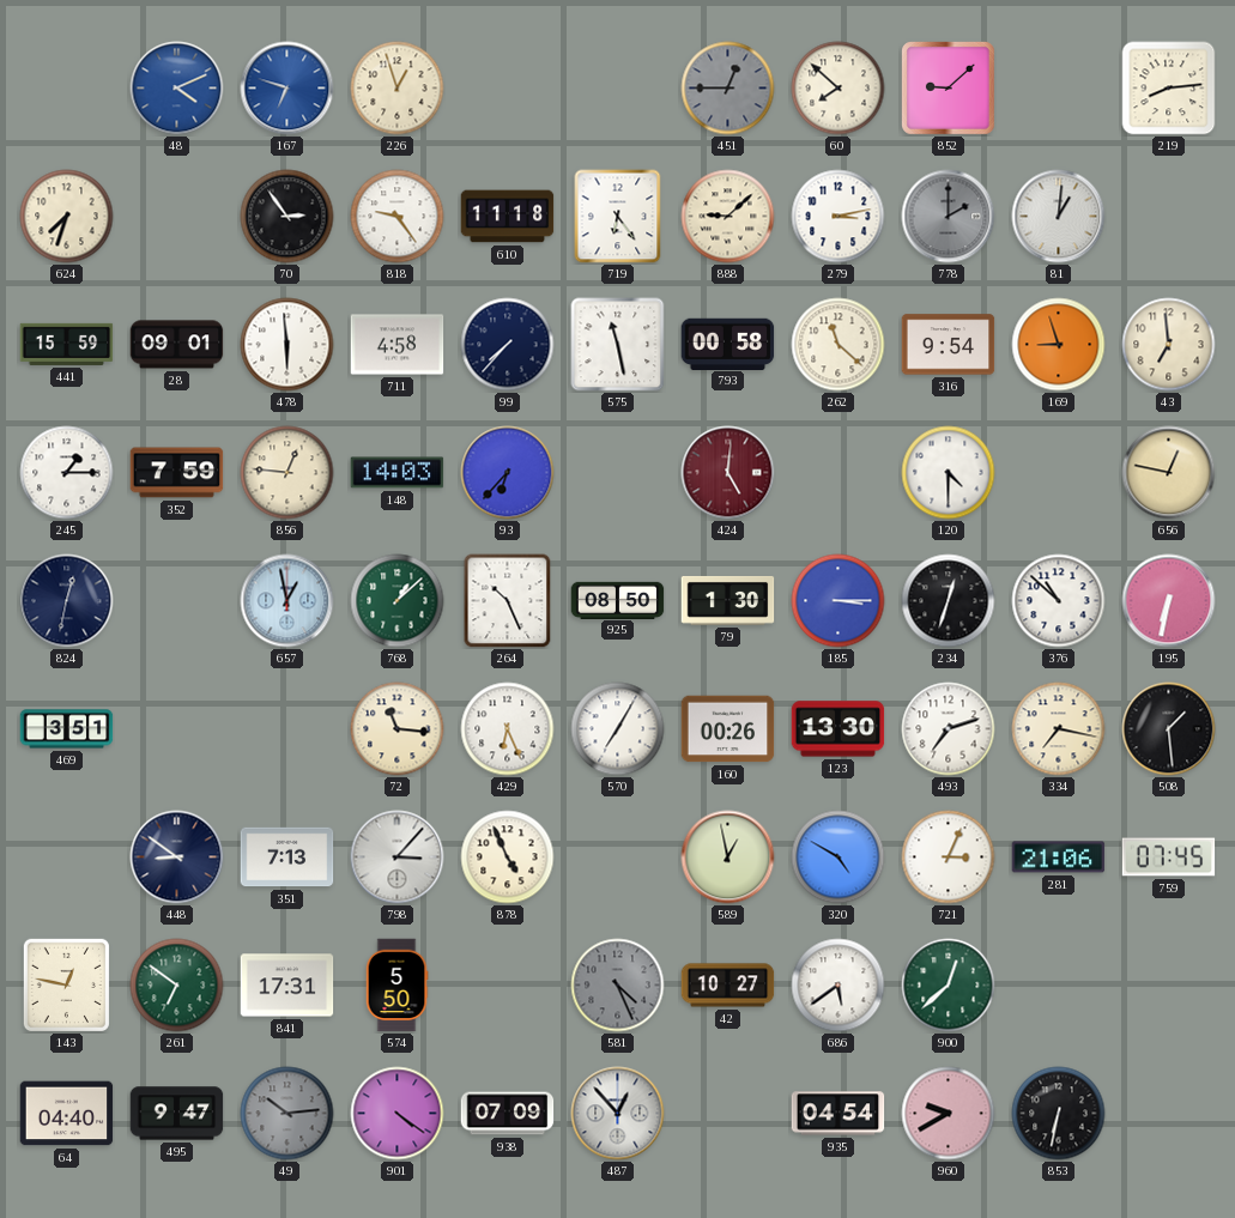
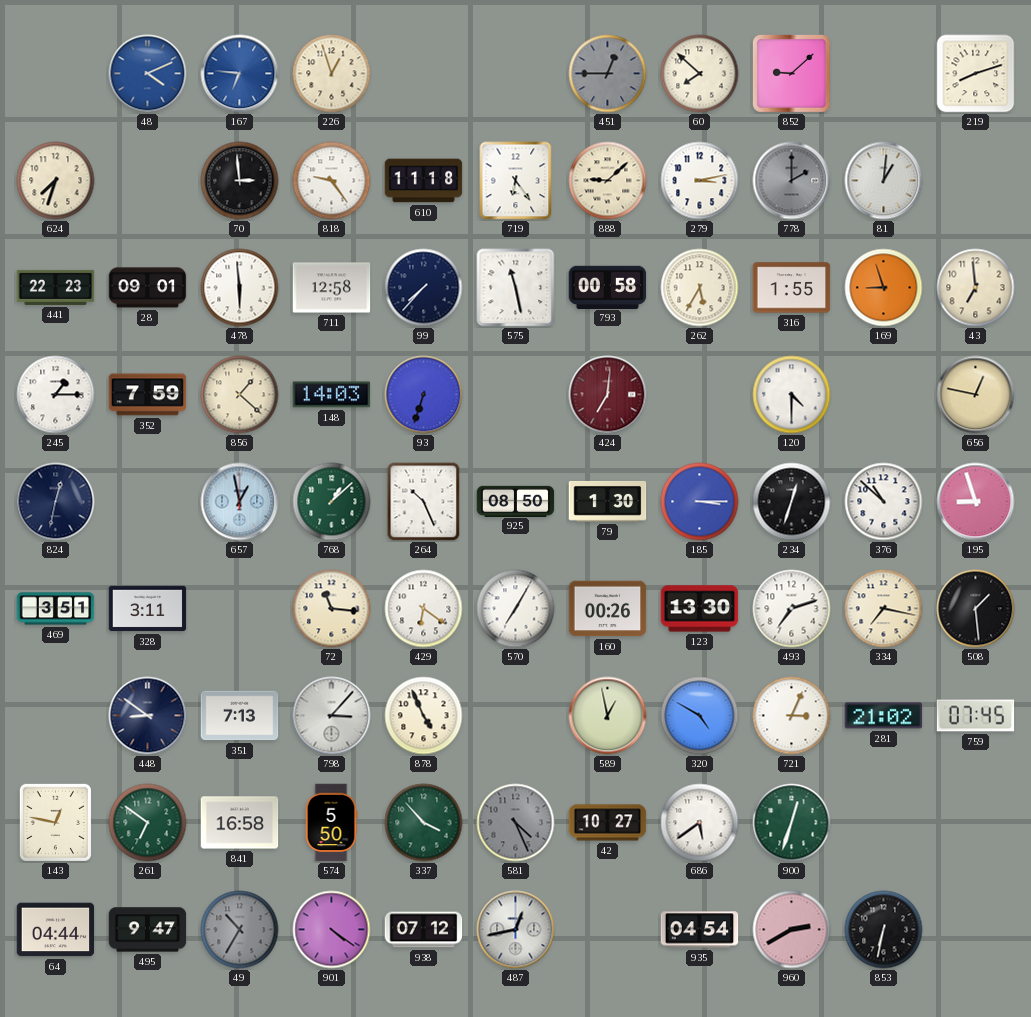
167: 6:48 -> 6:46
219: 8:14 -> 8:12
70: 2:54 -> 2:59
441: 15:59 -> 22:23
711: 4:58 -> 12:58
262: 11:22 -> 5:35
316: 9:54 -> 1:55
856: 12:46 -> 1:22
93: 6:37 -> 6:33
424: 5:01 -> 7:01
195: 6:32 -> 8:57
328: none -> 3:11
429: 6:26 -> 6:21
281: 21:06 -> 21:02
841: 17:31 -> 16:58
337: none -> 3:53
900: 12:38 -> 12:33
64: 04:40 -> 04:44
49: 10:14 -> 10:35
938: 07:09 -> 07:12
487: 12:53 -> 12:43
960: 9:40 -> 2:40
